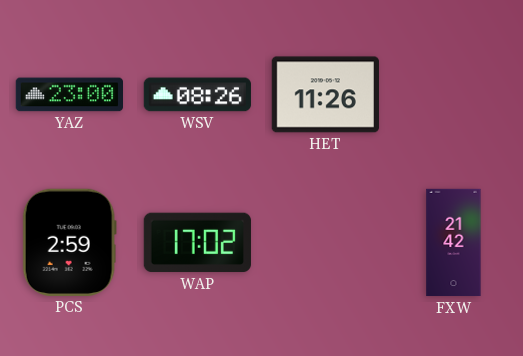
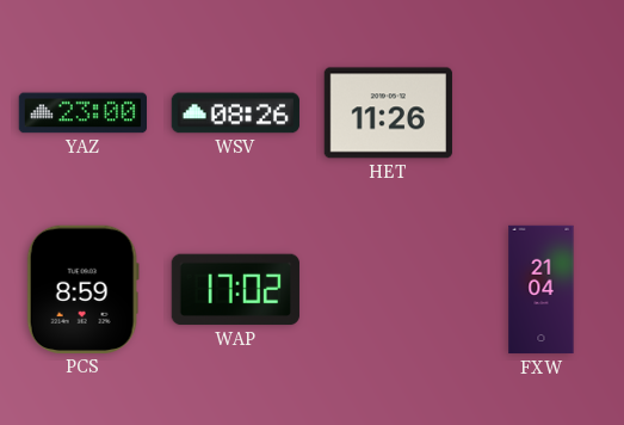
PCS: 2:59 -> 8:59
FXW: 21:42 -> 21:04
